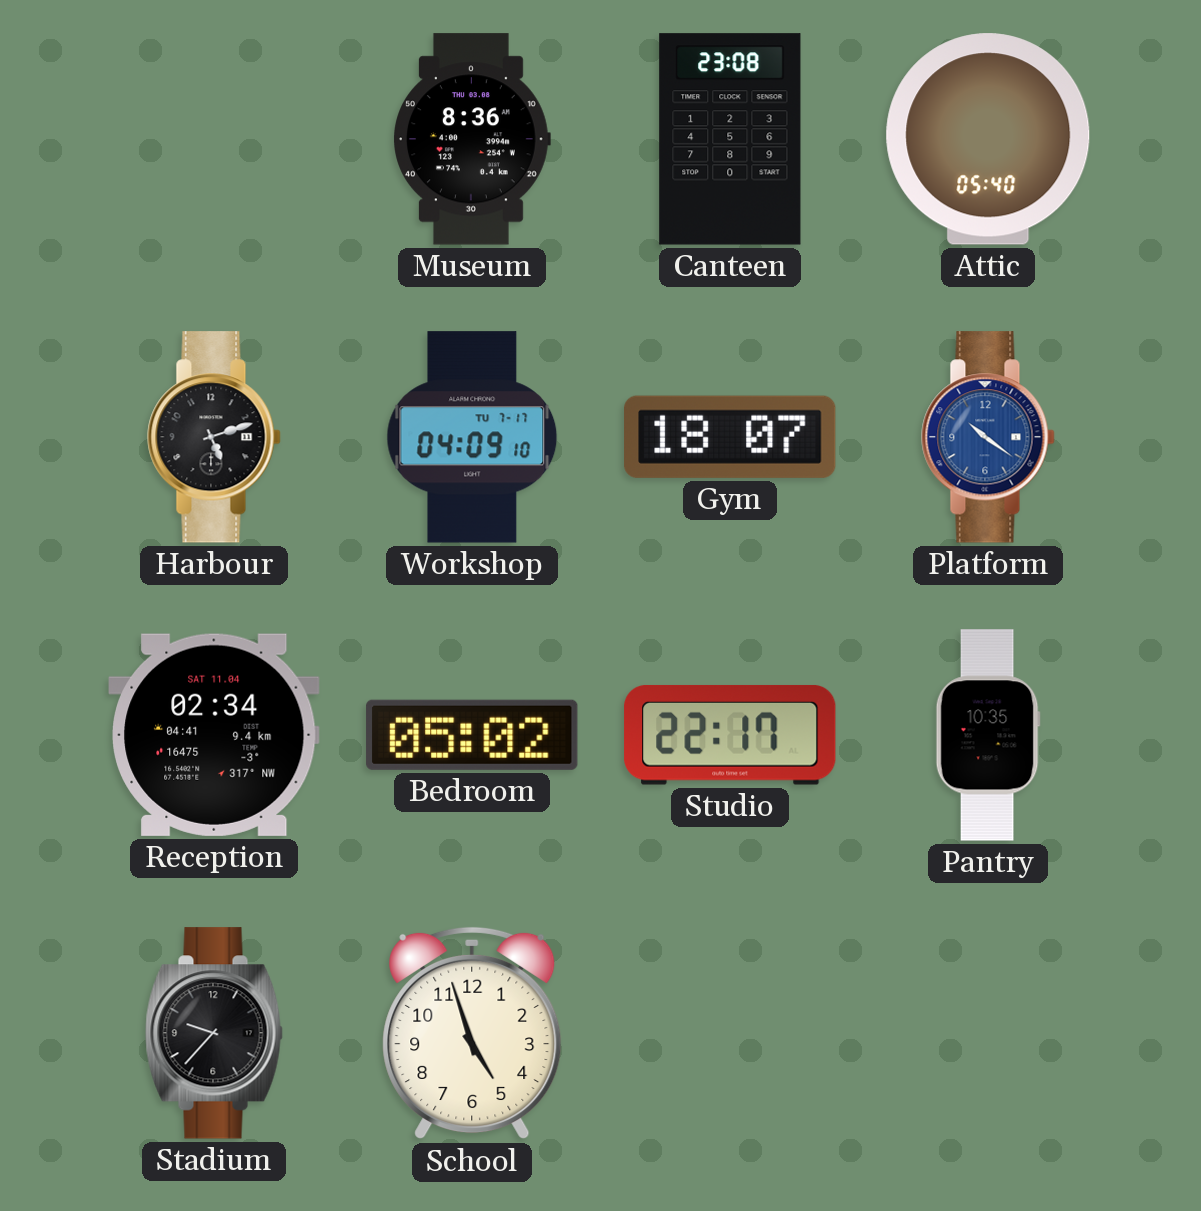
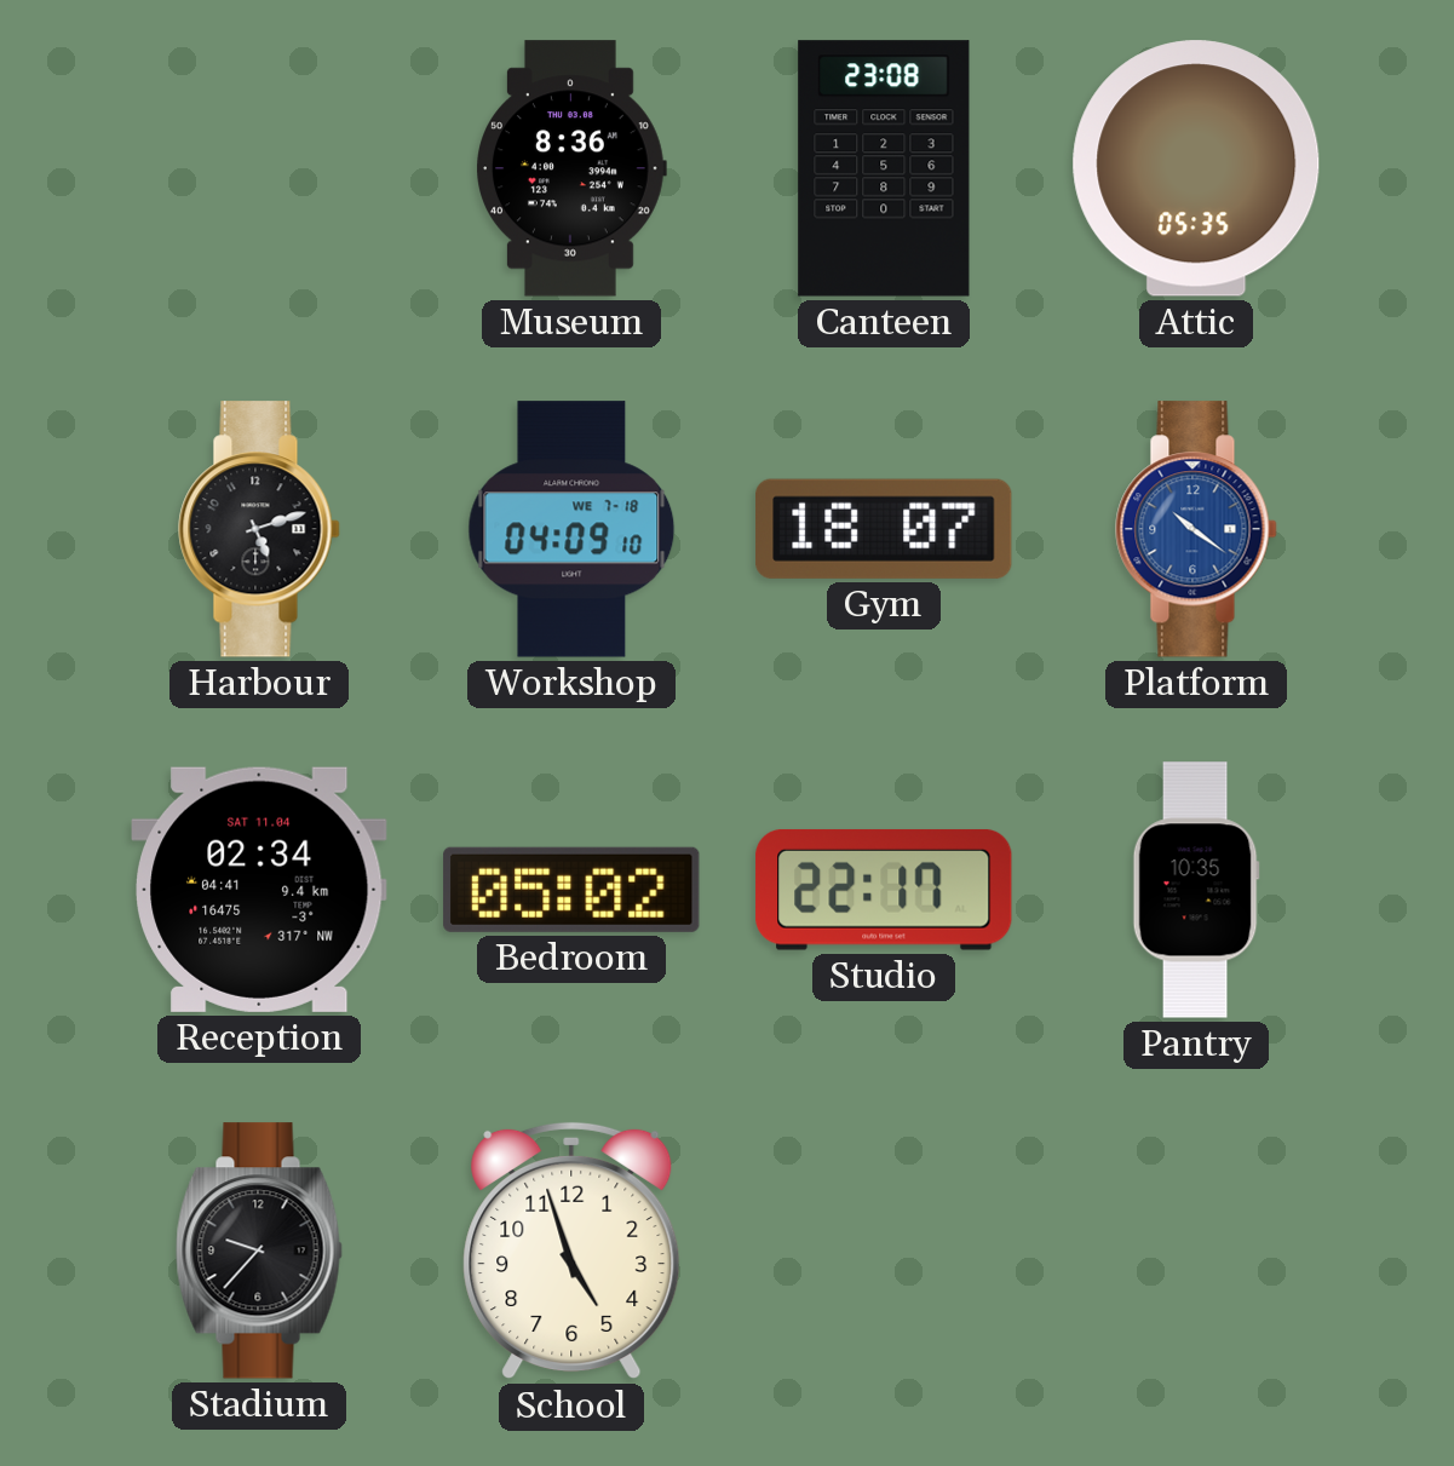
Attic: 05:40 -> 05:35
Workshop date: TU 7-17 -> WE 7-18
